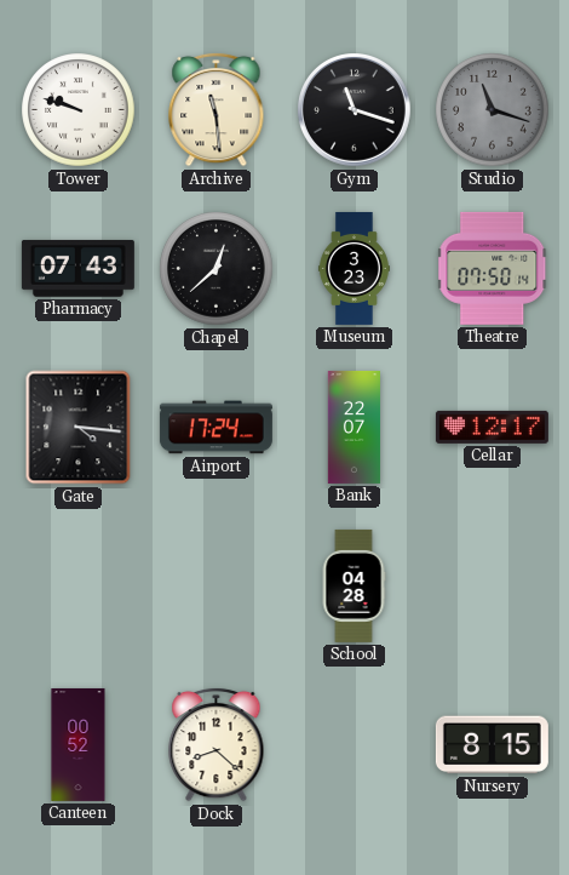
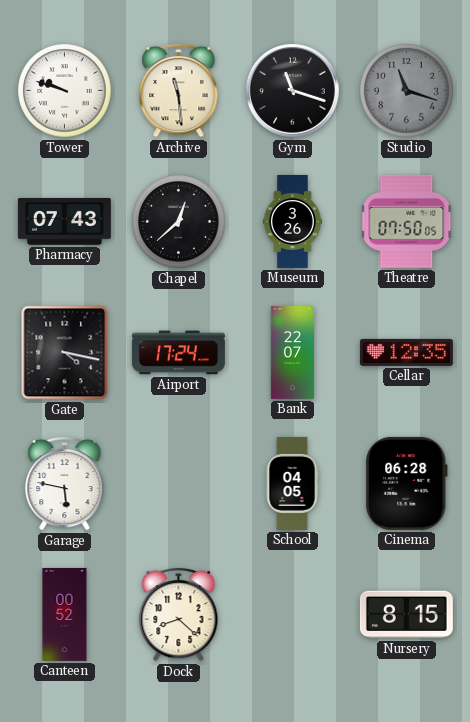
Museum: 3:23 -> 3:26
Theatre: 07:50:14 -> 07:50:05
Gate: 4:16 -> 4:17
Cellar: 12:17 -> 12:35
Garage: none -> 5:47
School: 04:28 -> 04:05
Cinema: none -> 06:28
